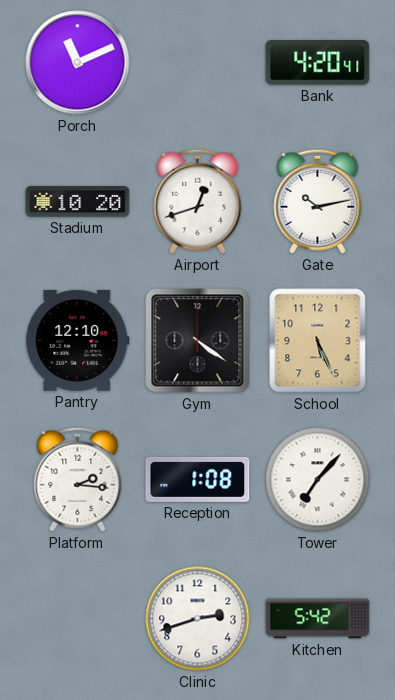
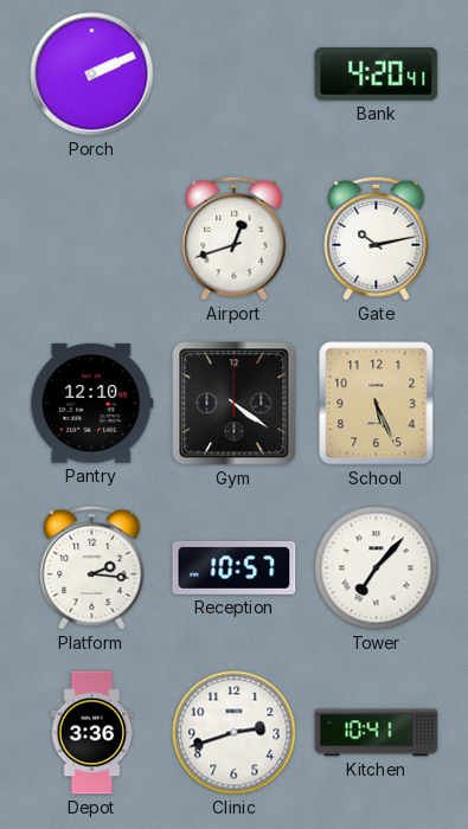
Porch: 11:11 -> 2:11
Stadium: 10:20 -> none
Reception: 1:08 -> 10:57
Depot: none -> 3:36
Kitchen: 5:42 -> 10:41
